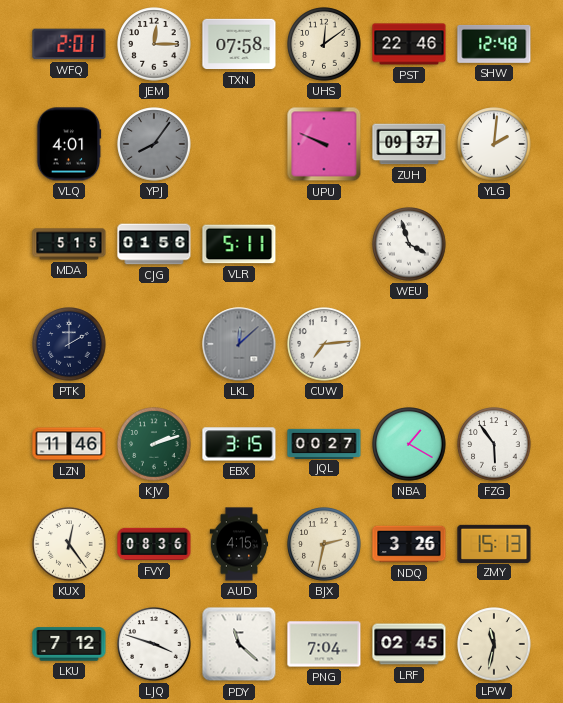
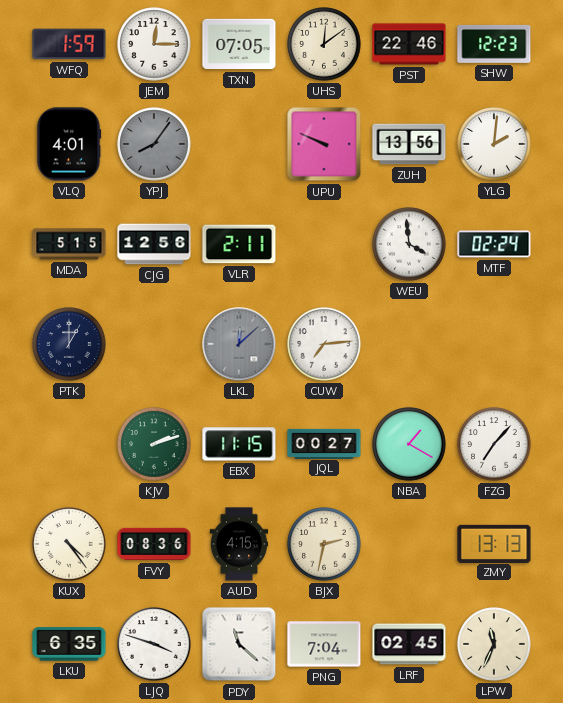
WFQ: 2:01 -> 1:59
TXN: 07:58 -> 07:05
SHW: 12:48 -> 12:23
ZUH: 09:37 -> 13:56
CJG: 01:56 -> 12:56
VLR: 5:11 -> 2:11
WEU: 3:57 -> 3:59
MTF: none -> 02:24
PTK: 2:00 -> 1:00
LZN: 11:46 -> none
EBX: 3:15 -> 11:15
FZG: 5:54 -> 7:07
KUX: 12:24 -> 4:24
NDQ: 3:26 -> none
ZMY: 15:13 -> 13:13
LKU: 7:12 -> 6:35
LPW: 11:32 -> 11:34
